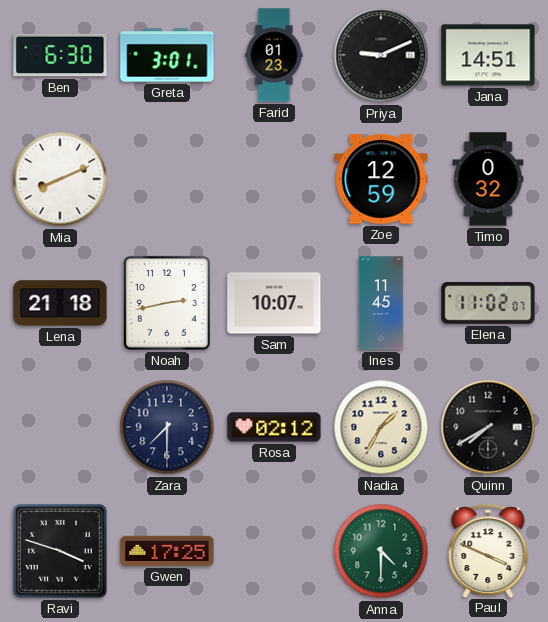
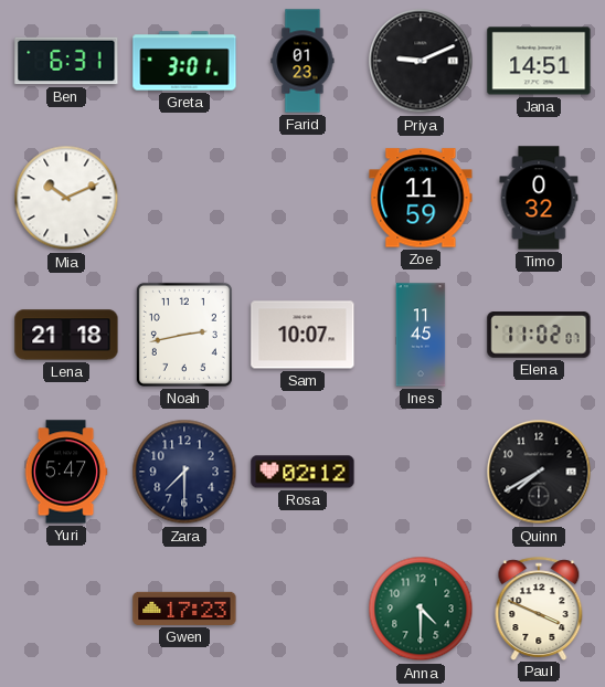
Ben: 6:30 -> 6:31
Mia: 8:11 -> 10:11
Zoe: 12:59 -> 11:59
Yuri: none -> 5:47
Nadia: 1:35 -> none
Ravi: 3:48 -> none
Gwen: 17:25 -> 17:23
